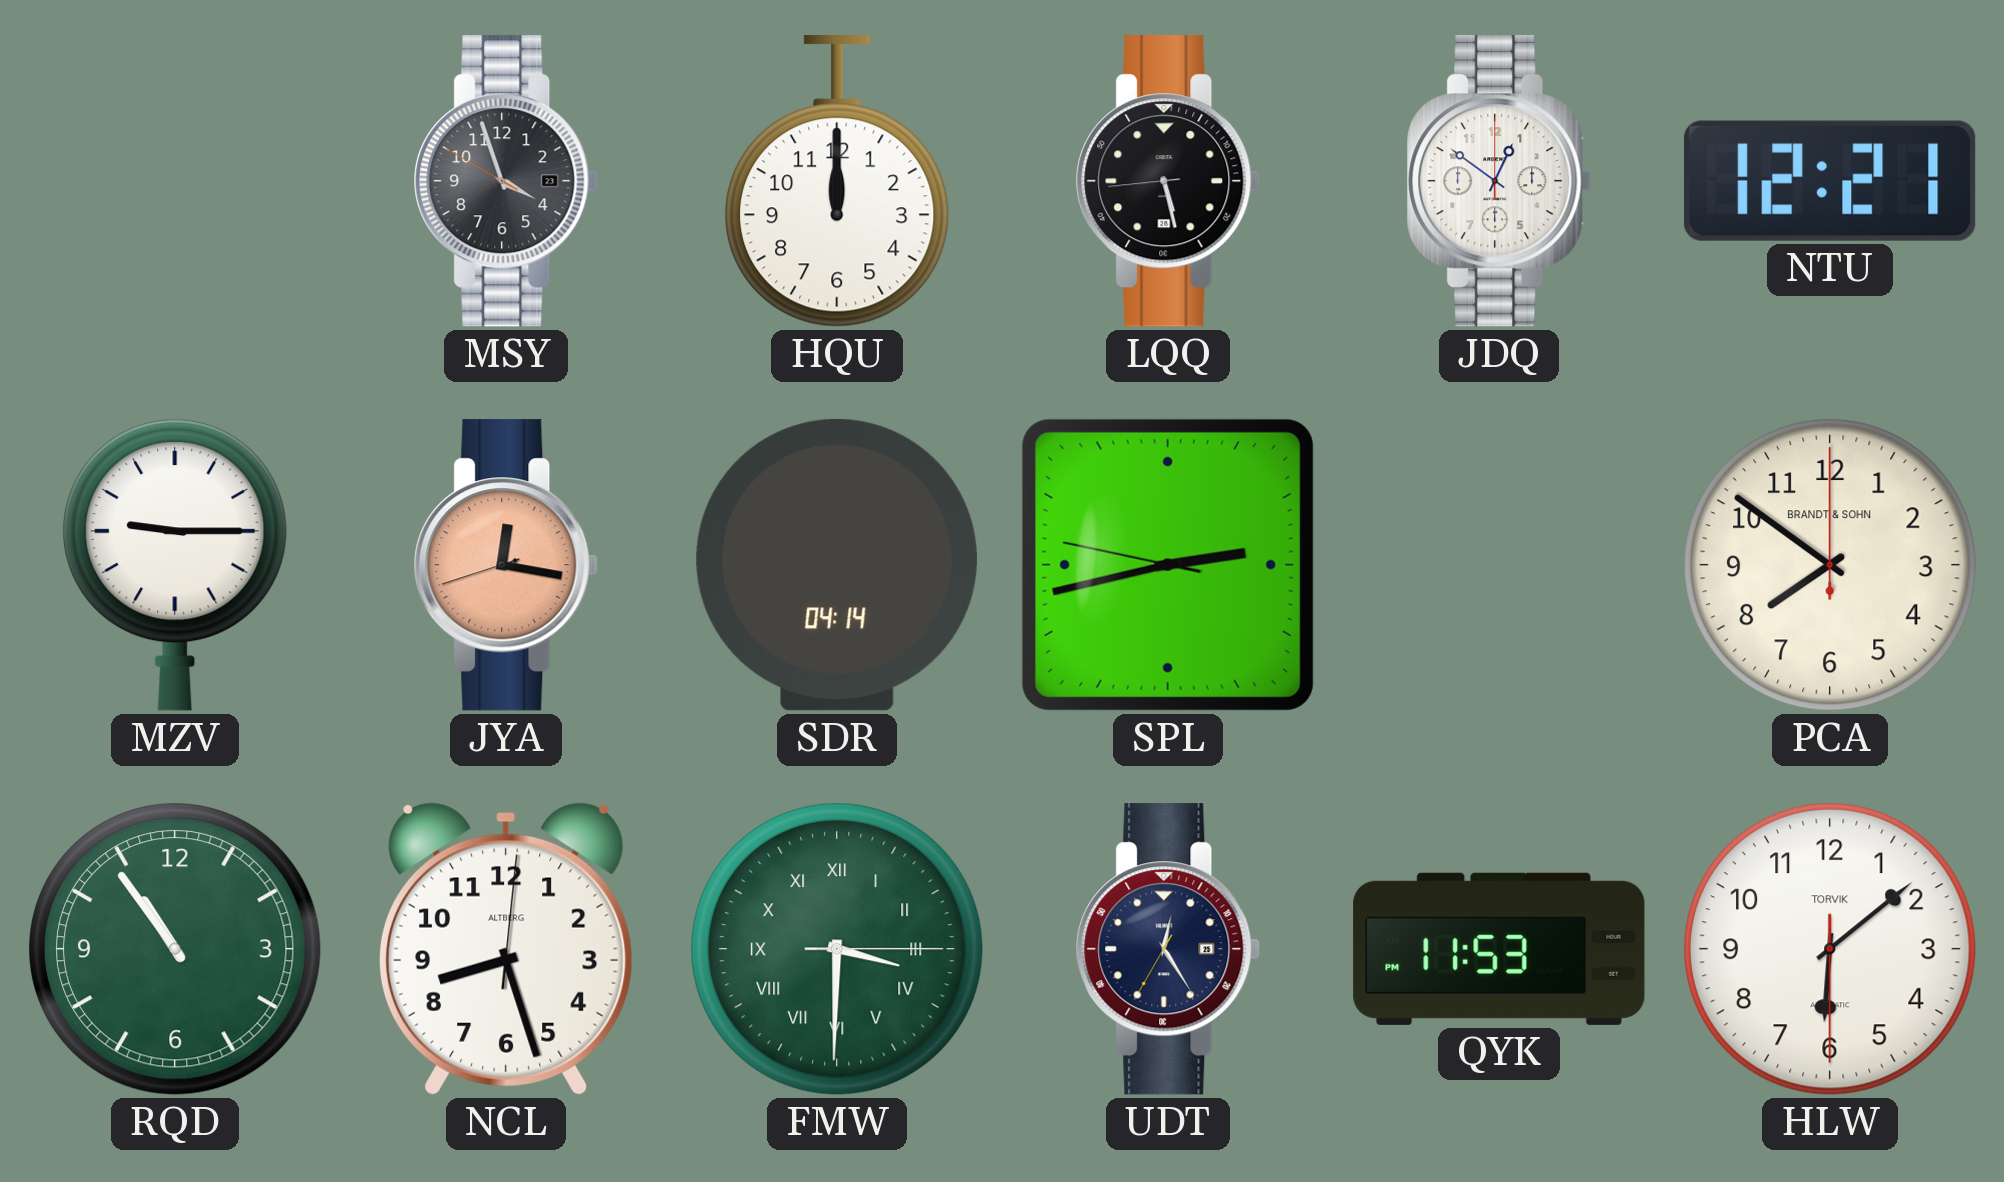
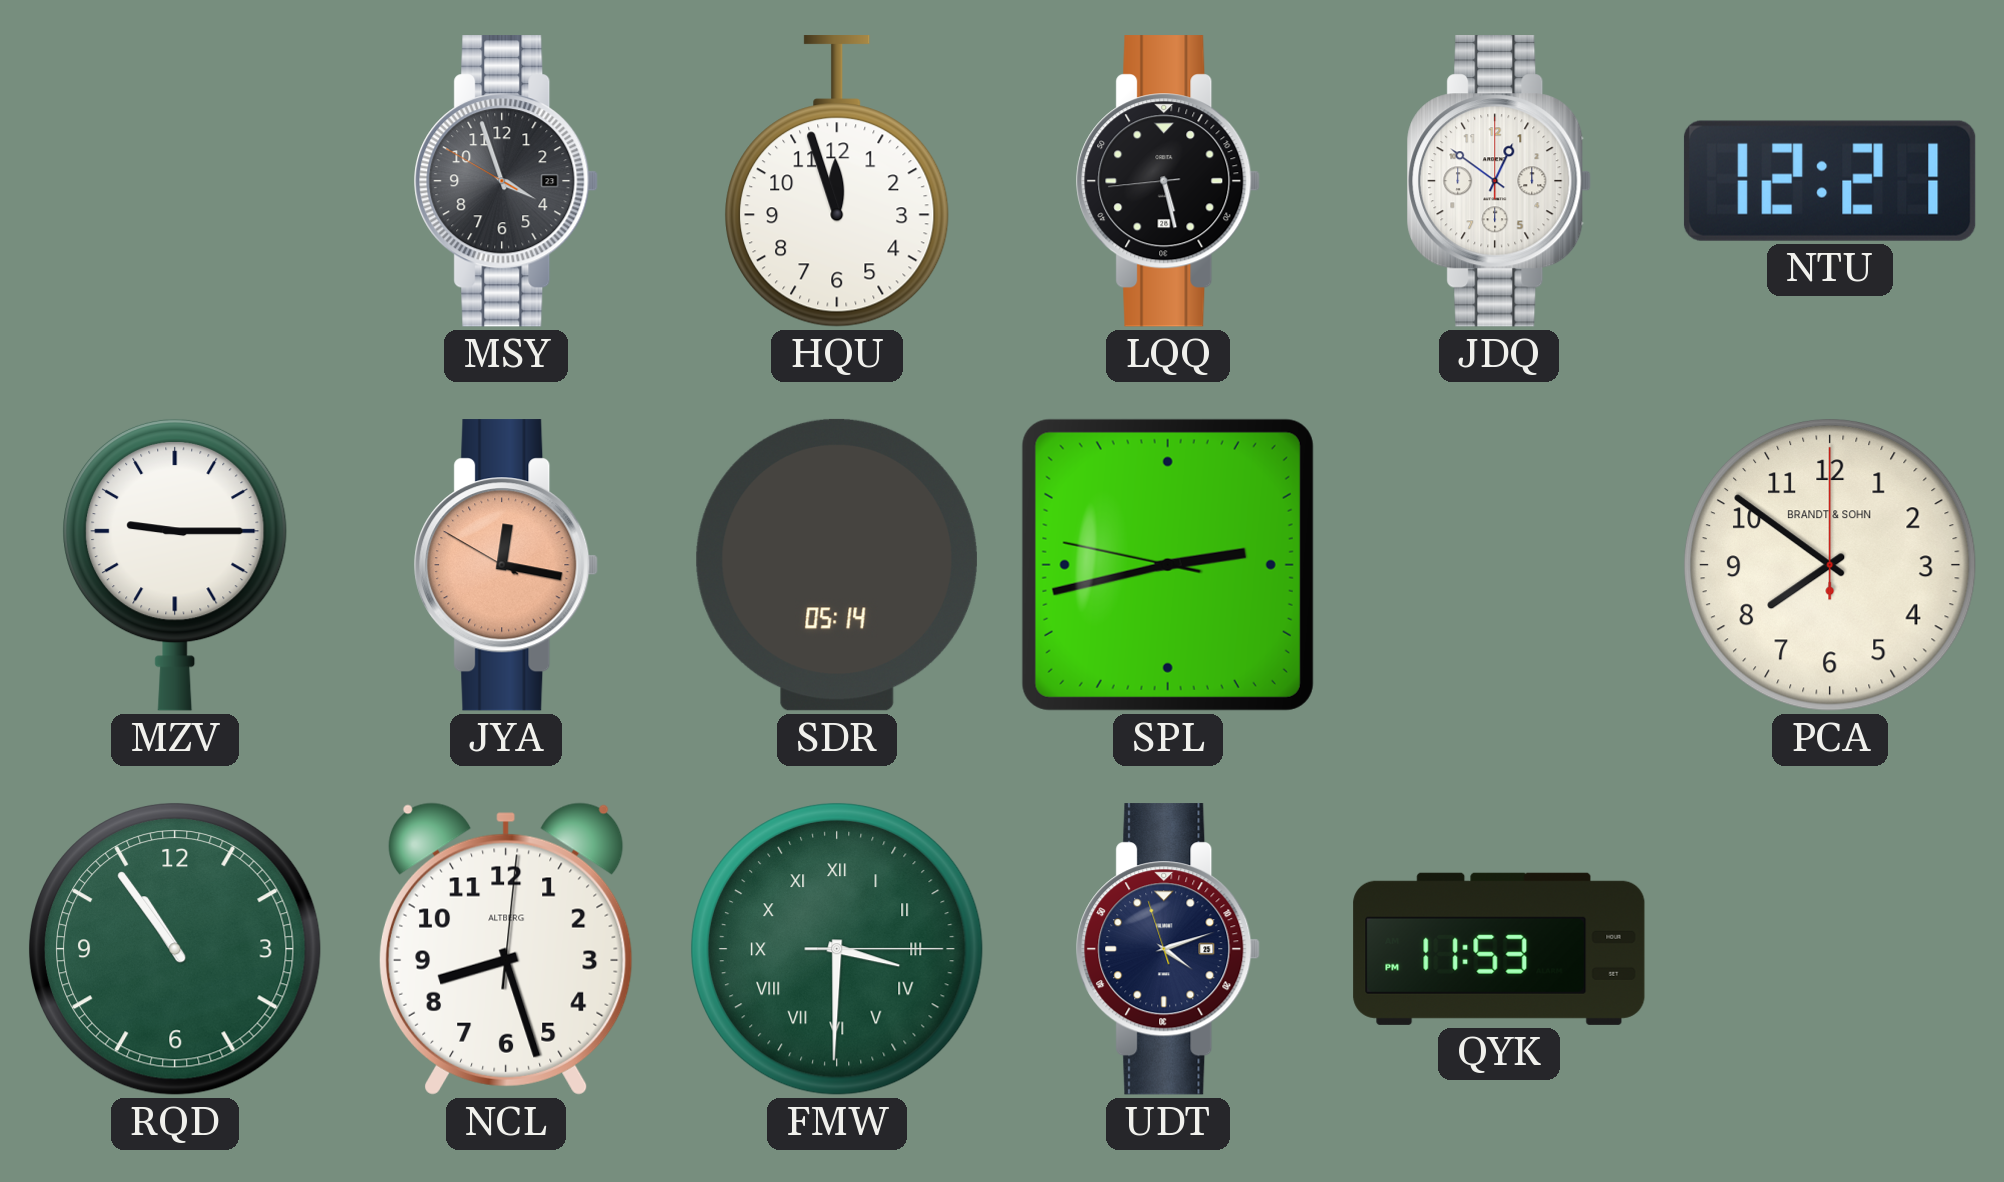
HQU: 12:00 -> 11:57
JYA: 12:16:42 -> 12:16:50
SDR: 04:14 -> 05:14
UDT: 12:24 -> 4:11
HLW: 6:08 -> none
